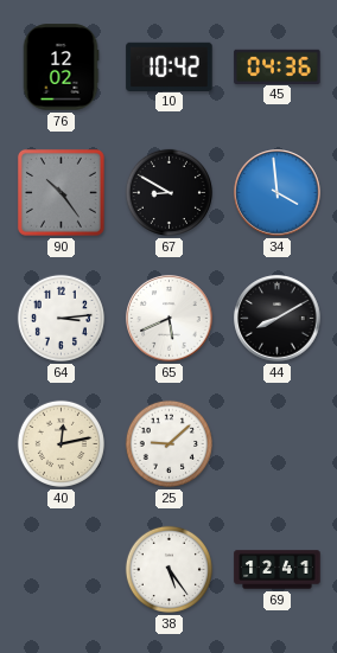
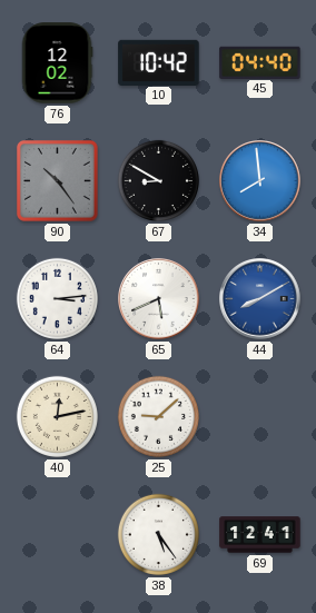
45: 04:36 -> 04:40
34: 3:59 -> 7:59
44 dial: black -> blue
